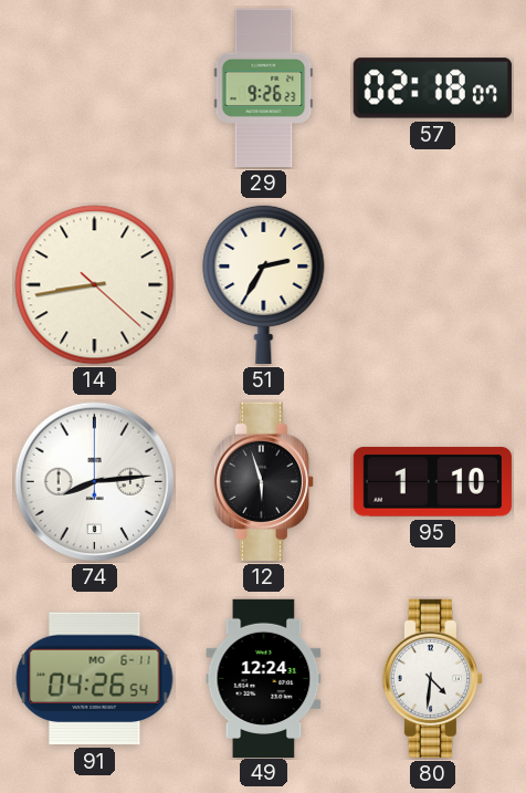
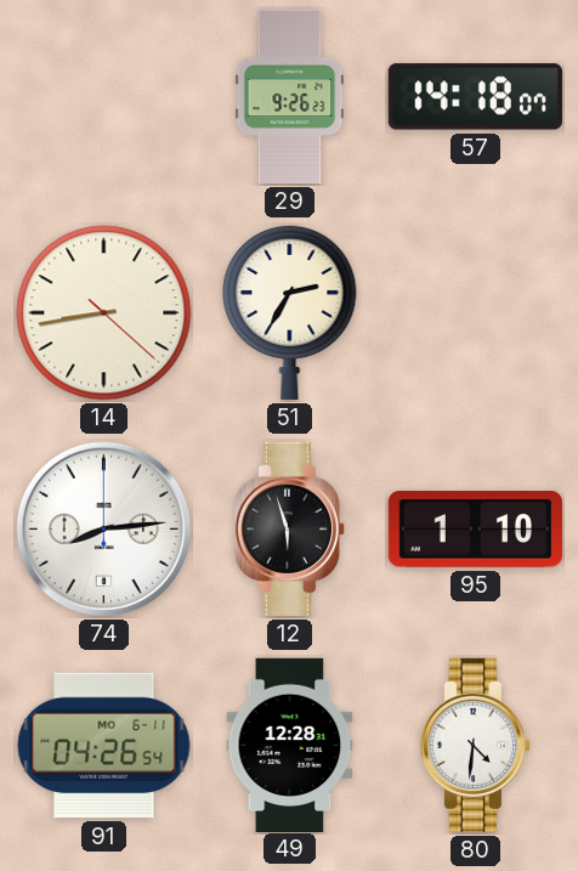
57: 02:18 -> 14:18
49: 12:24 -> 12:28
